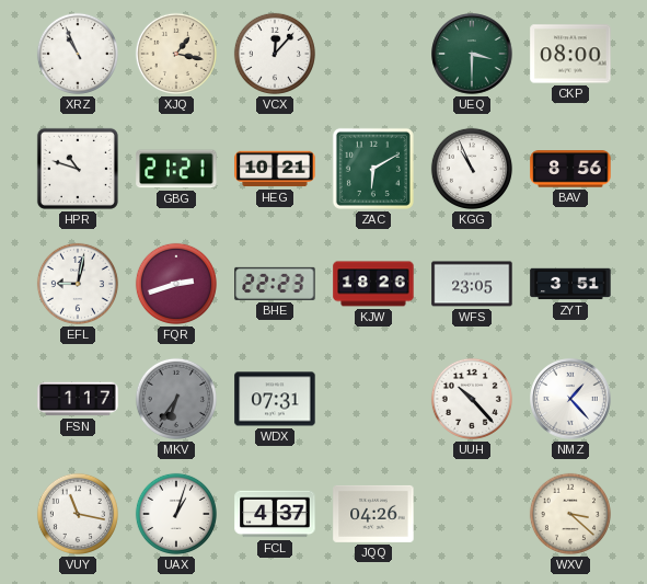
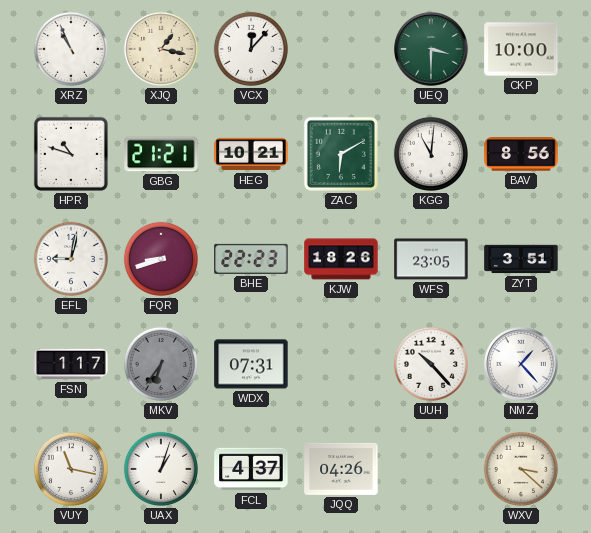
CKP: 08:00 -> 10:00
KGG: 10:56 -> 11:01
FQR: 2:42 -> 8:42
